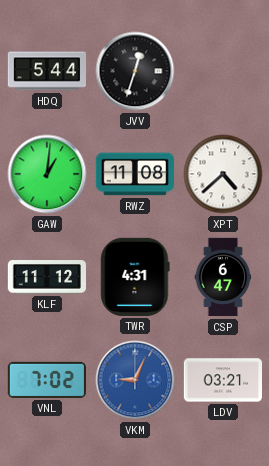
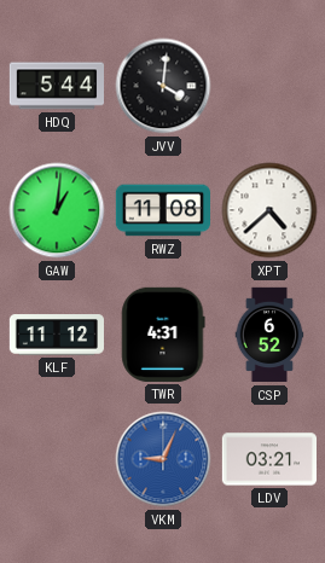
JVV: 12:33 -> 4:01
CSP: 6:47 -> 6:52
VNL: 7:02 -> none
